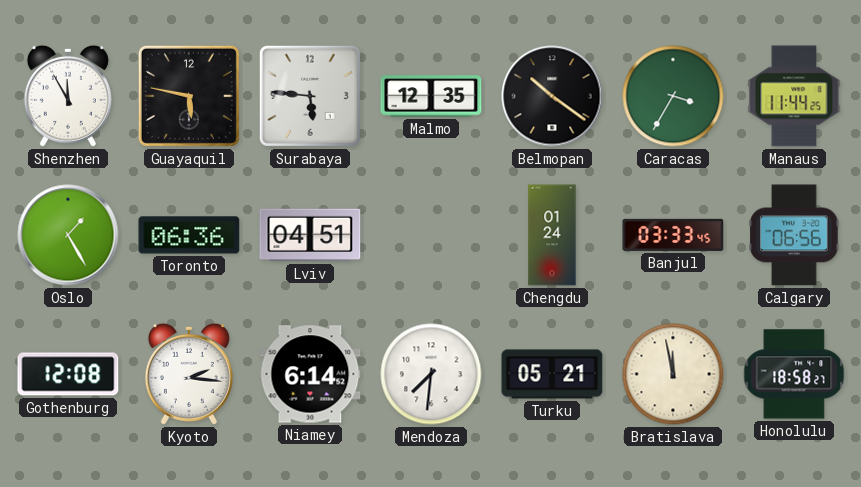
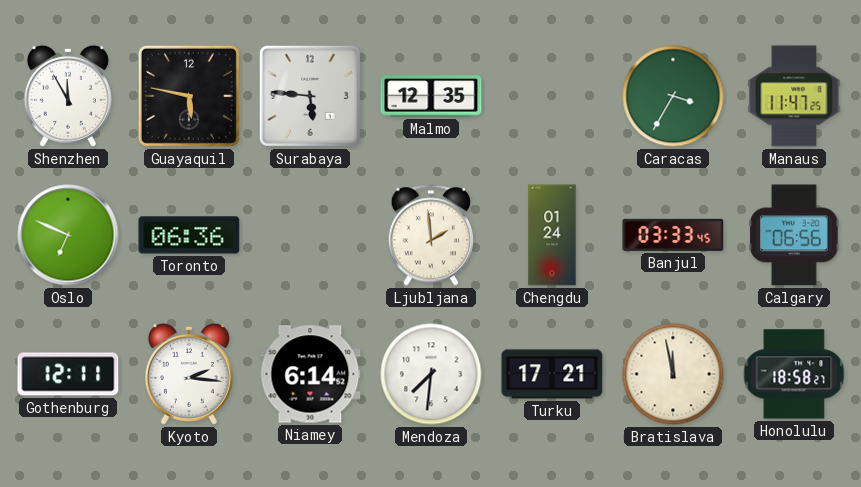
Belmopan: 10:21 -> none
Manaus: 11:44 -> 11:47
Oslo: 1:25 -> 6:49
Lviv: 04:51 -> none
Ljubljana: none -> 1:59
Gothenburg: 12:08 -> 12:11
Turku: 05:21 -> 17:21
